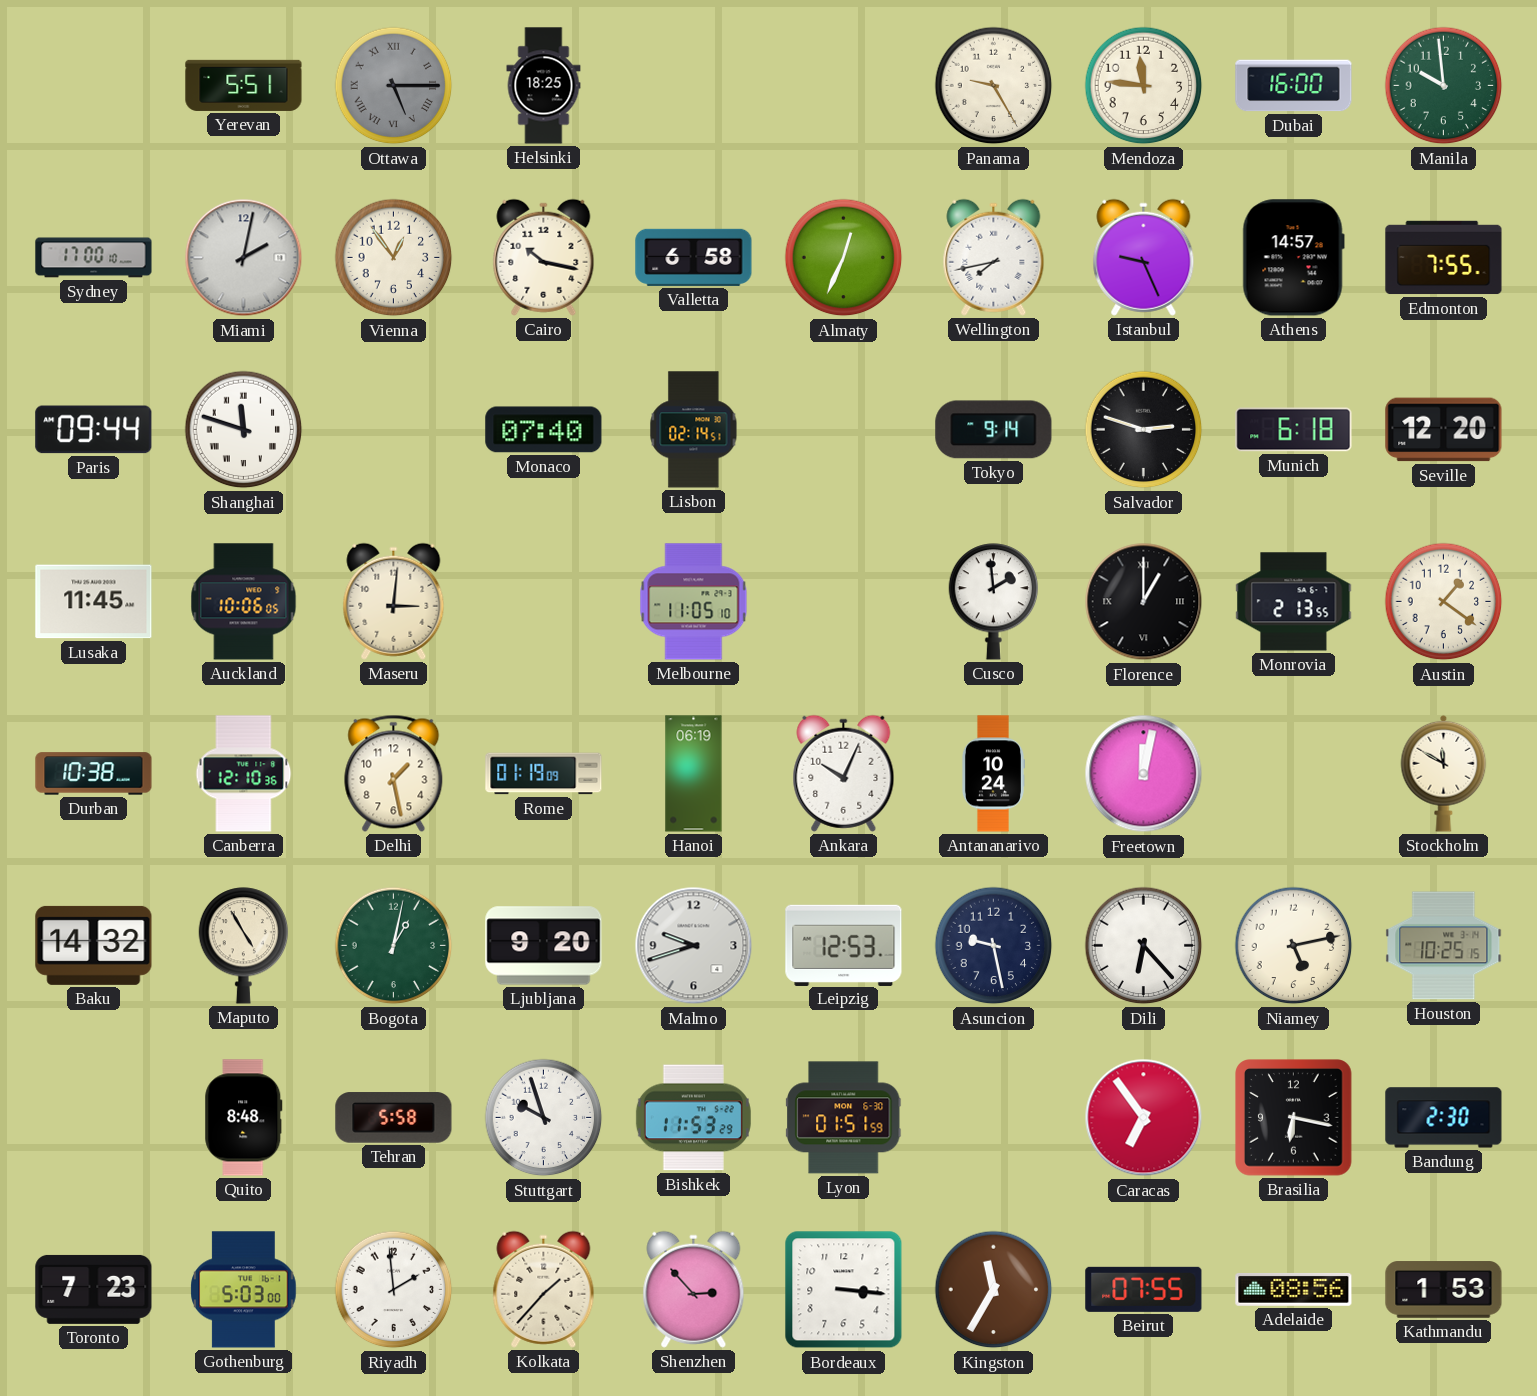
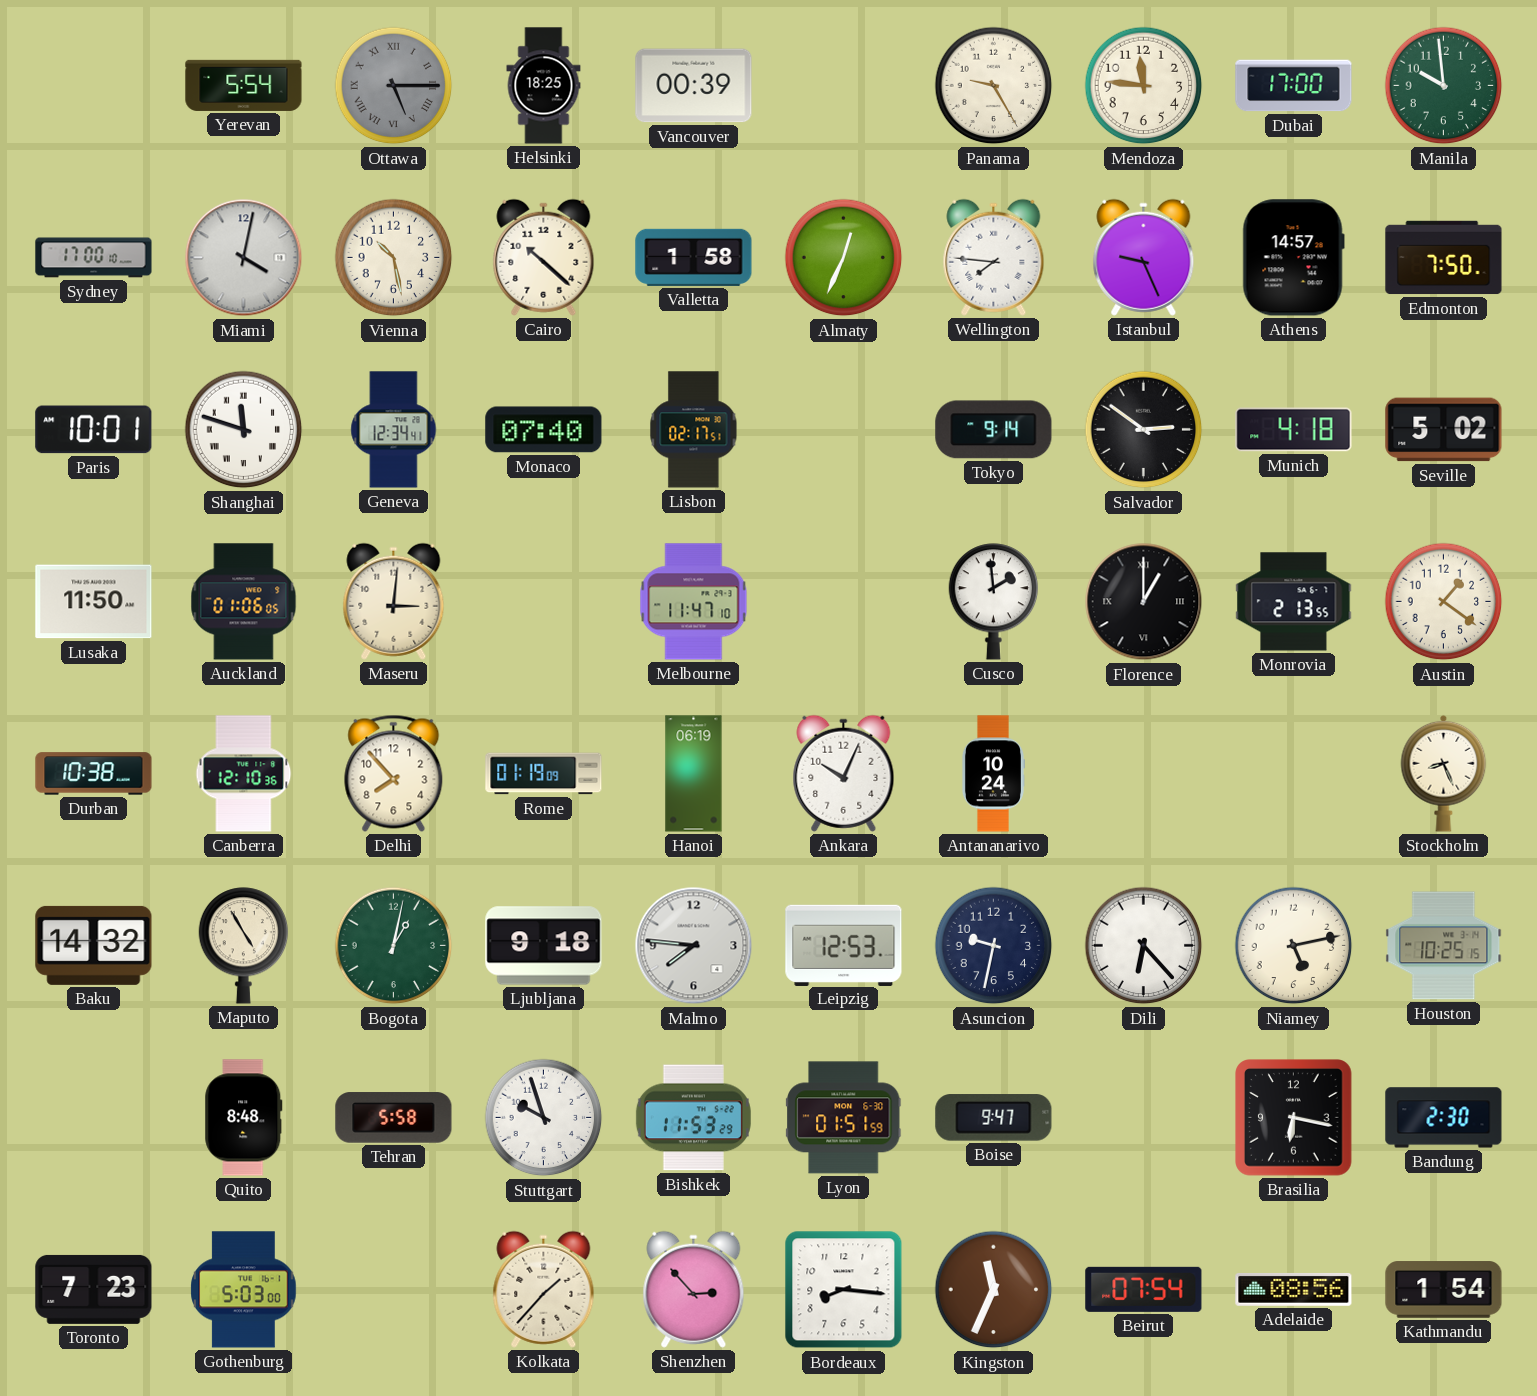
Yerevan: 5:51 -> 5:54
Vancouver: none -> 00:39
Dubai: 16:00 -> 17:00
Miami: 2:02 -> 4:02
Vienna: 12:54 -> 10:28
Cairo: 10:17 -> 10:22
Valletta: 6:58 -> 1:58
Wellington: 7:43 -> 7:46
Edmonton: 7:55 -> 7:50
Paris: 09:44 -> 10:01
Geneva: none -> 12:34
Lisbon: 02:14 -> 02:17
Salvador: 2:48 -> 2:51
Munich: 6:18 -> 4:18
Seville: 12:20 -> 5:02
Lusaka: 11:45 -> 11:50
Auckland: 10:06 -> 01:06
Melbourne: 11:05 -> 11:47
Delhi: 1:28 -> 7:53
Freetown: 12:02 -> none
Stockholm: 11:50 -> 8:26
Ljubljana: 9:20 -> 9:18
Malmo: 9:42 -> 7:46
Asuncion: 9:28 -> 9:32
Boise: none -> 9:47
Caracas: 6:54 -> none
Riyadh: 1:59 -> none
Bordeaux: 3:16 -> 8:16
Kingston: 11:35 -> 11:34
Beirut: 07:55 -> 07:54
Kathmandu: 1:53 -> 1:54
